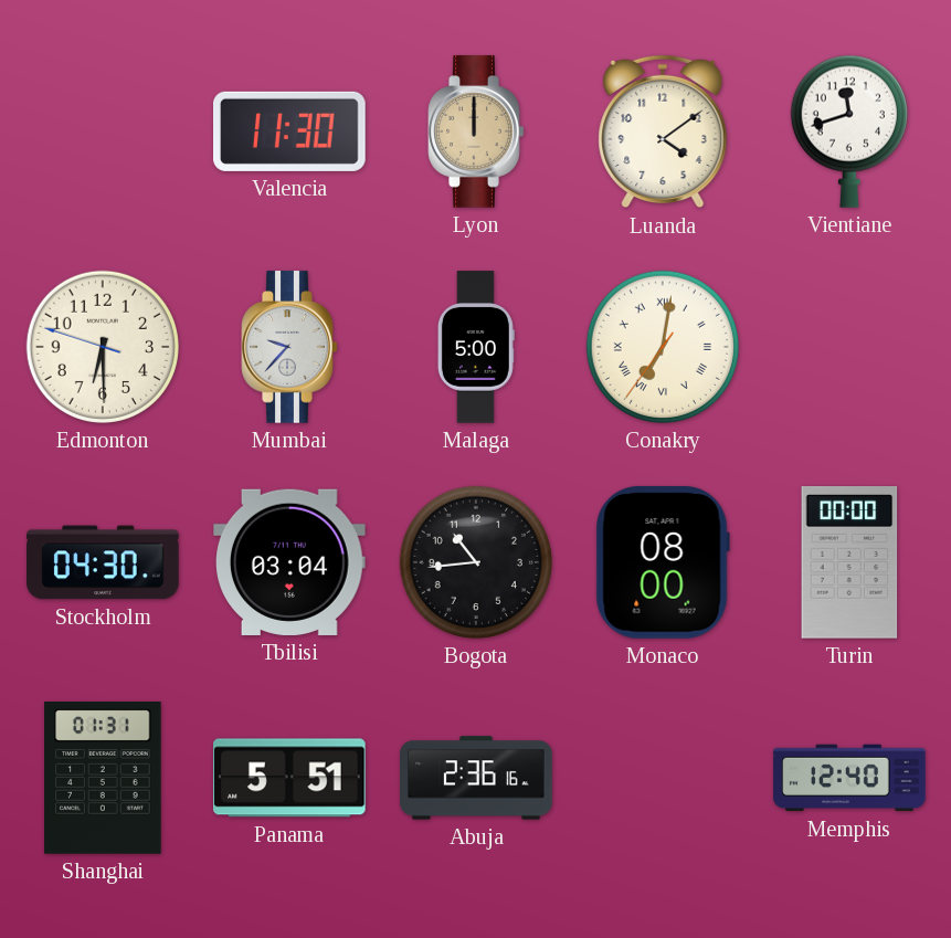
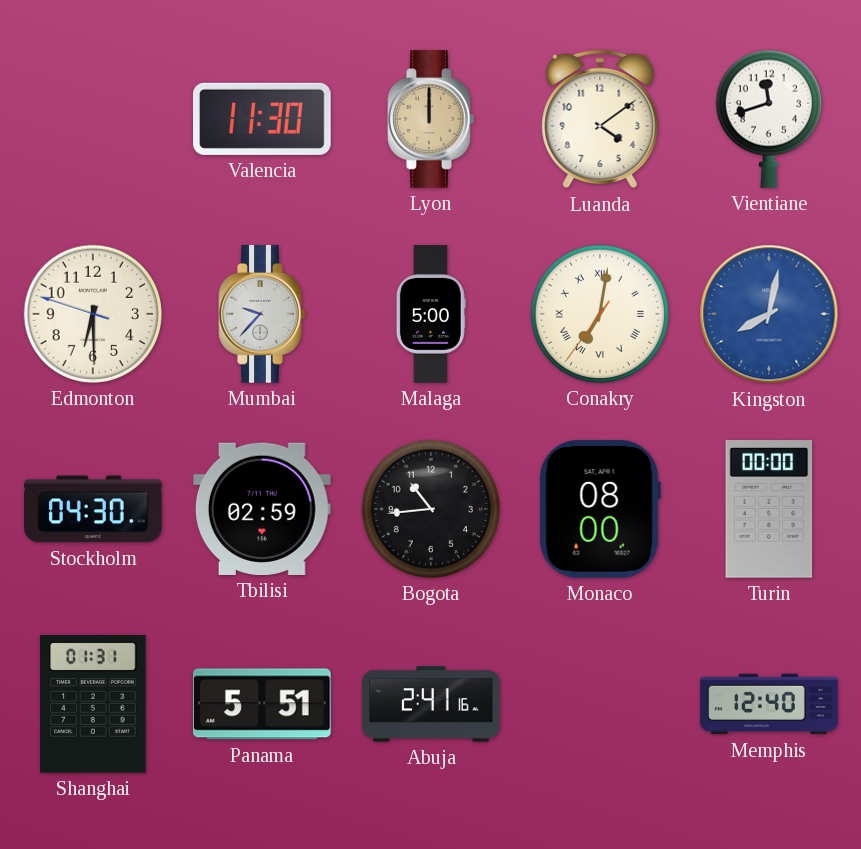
Kingston: none -> 8:02
Tbilisi: 03:04 -> 02:59
Abuja: 2:36 -> 2:41
